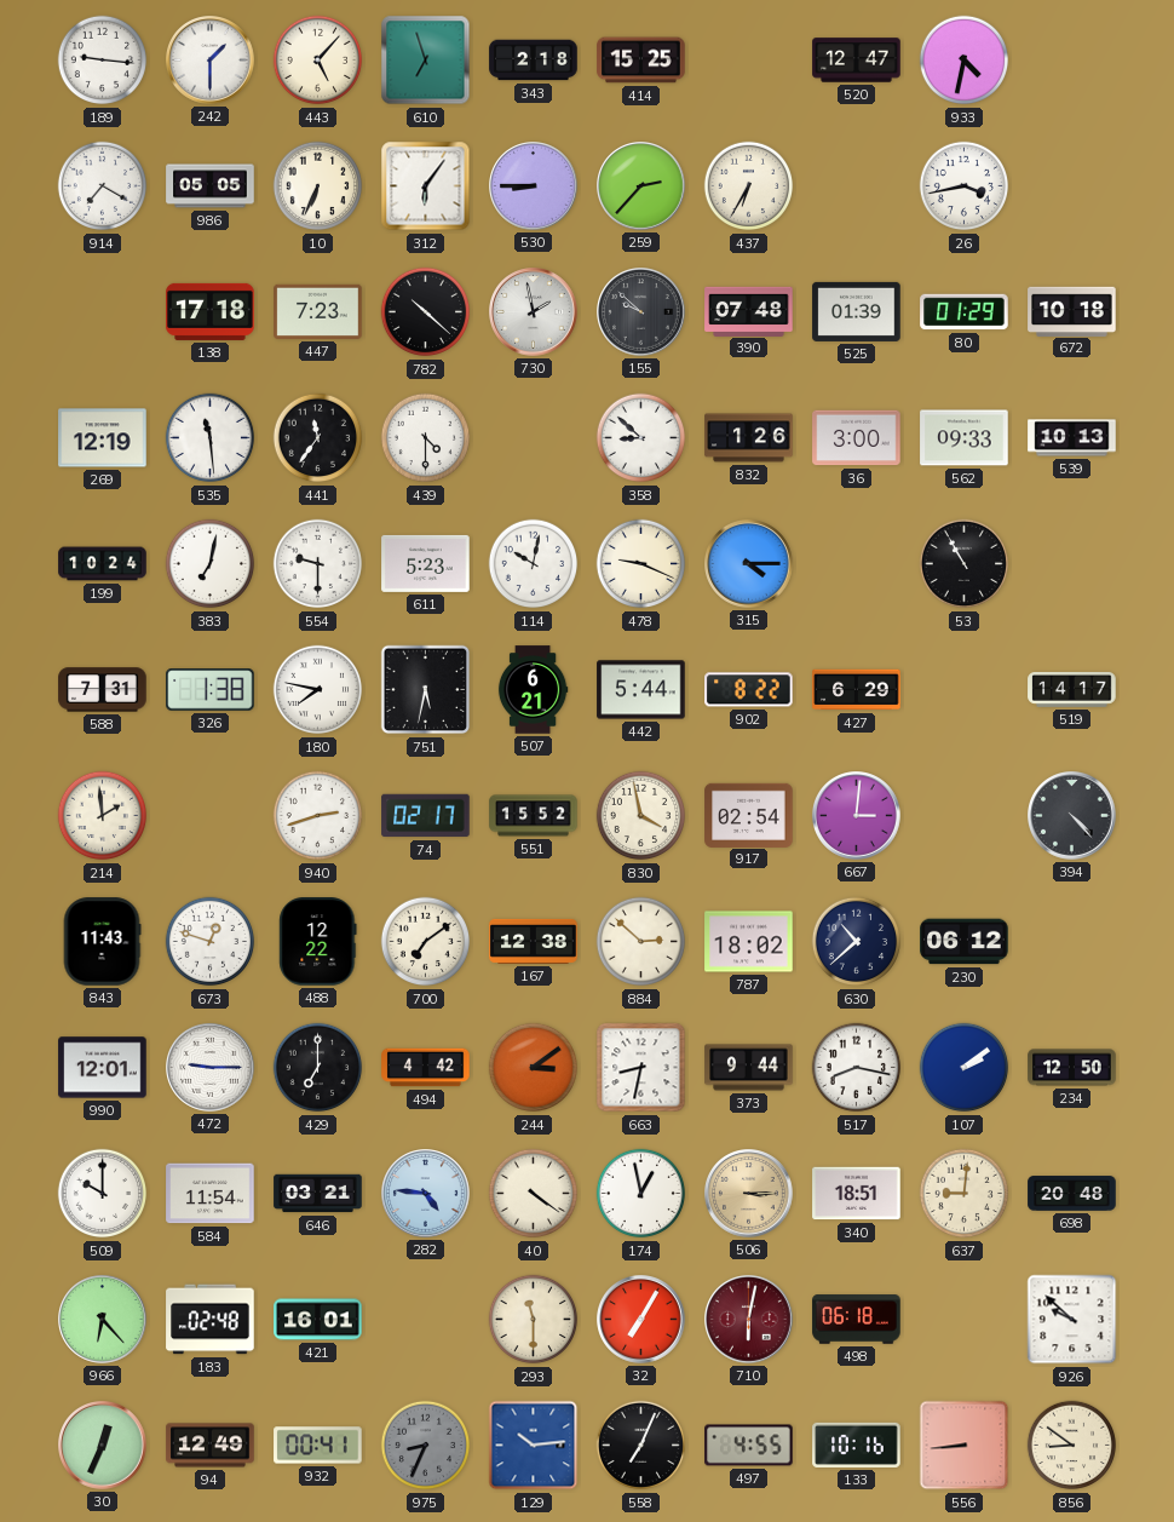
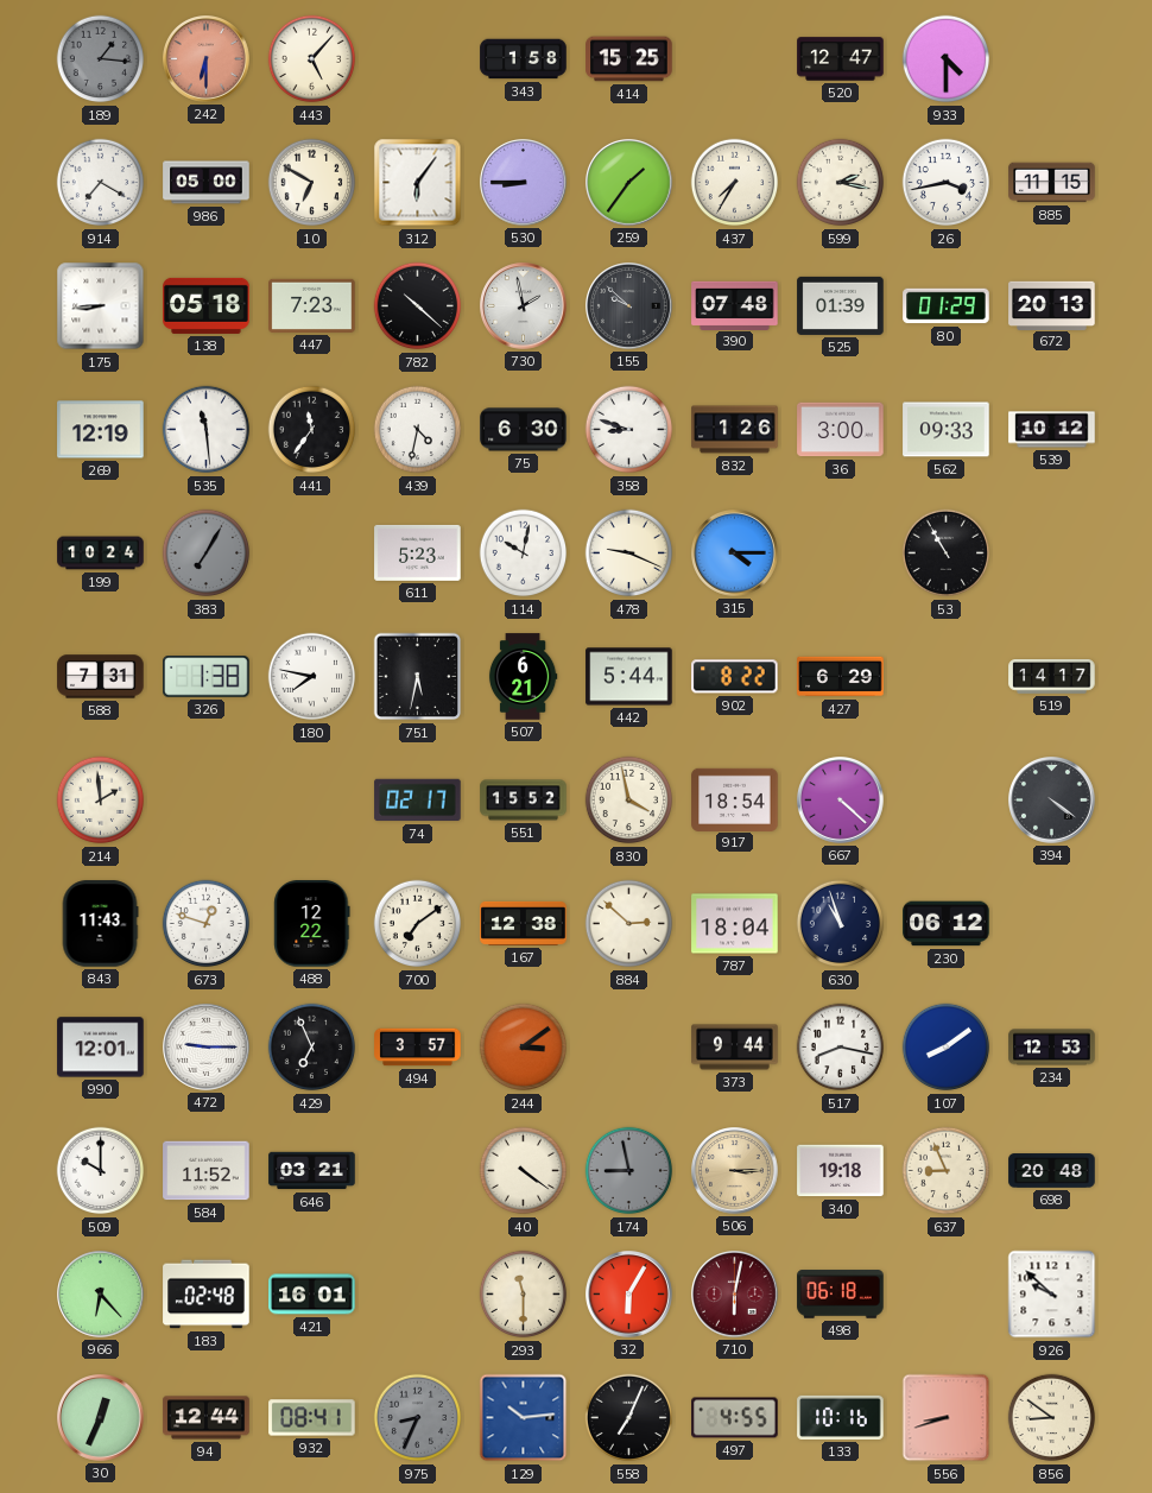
189: 9:16 -> 1:16
189 dial: white -> grey
242: 1:30 -> 6:30
242 dial: white -> salmon
610: 6:57 -> none
343: 2:18 -> 1:58
933: 4:32 -> 4:30
986: 05:05 -> 05:00
10: 6:34 -> 6:50
259: 2:37 -> 1:36
437: 6:35 -> 7:35
599: none -> 2:17
885: none -> 11:15
175: none -> 8:44
138: 17:18 -> 05:18
672: 10:18 -> 20:13
439: 4:30 -> 4:32
75: none -> 6:30
358: 8:52 -> 8:48
539: 10:13 -> 10:12
383: 7:02 -> 7:05
383 dial: white -> grey
554: 9:30 -> none
940: 2:42 -> none
917: 02:54 -> 18:54
667: 3:01 -> 4:22
394: 4:23 -> 4:21
787: 18:02 -> 18:04
630: 10:38 -> 10:57
429: 7:00 -> 6:56
494: 4:42 -> 3:57
663: 8:32 -> none
107: 2:09 -> 8:09
234: 12:50 -> 12:53
584: 11:54 -> 11:52
282: 4:46 -> none
174: 12:58 -> 8:58
174 dial: white -> grey
340: 18:51 -> 19:18
637: 9:01 -> 8:56
32: 7:05 -> 6:05
94: 12:49 -> 12:44
932: 00:41 -> 08:41
556: 8:44 -> 8:42
